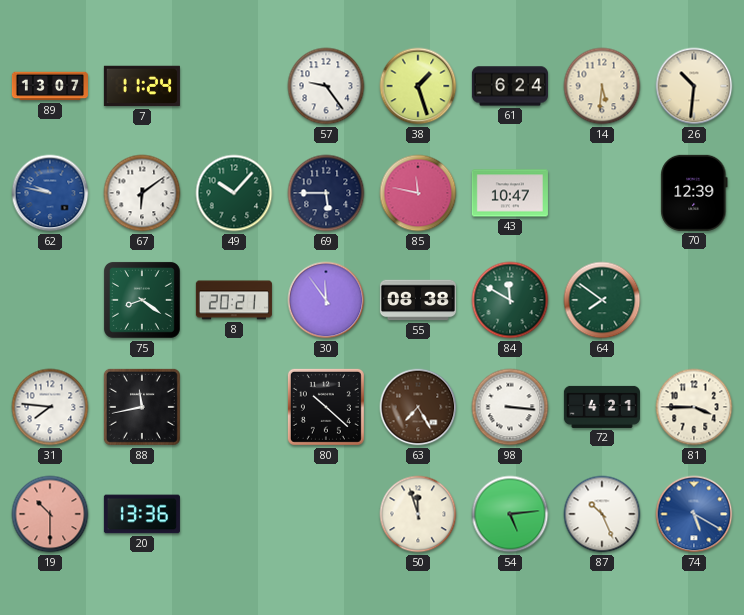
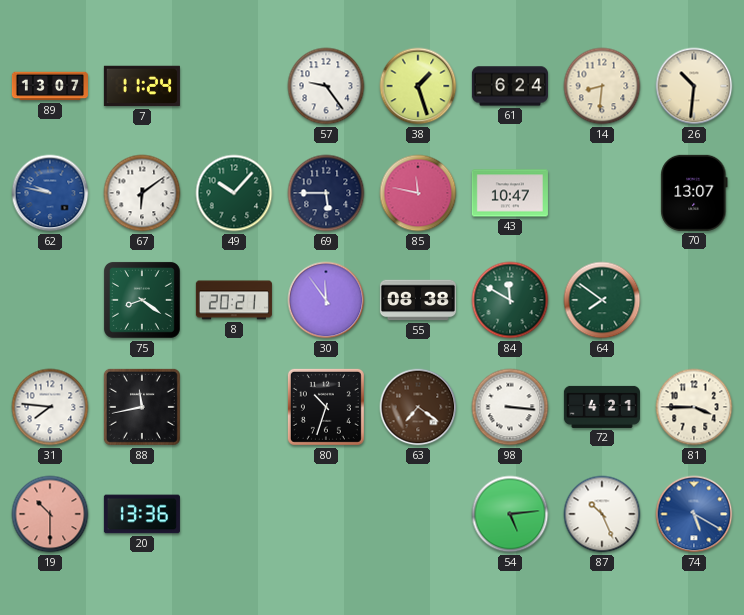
14: 5:31 -> 8:31
70: 12:39 -> 13:07
80: 10:22 -> 10:33
63: 7:25 -> 7:21
50: 11:57 -> none
